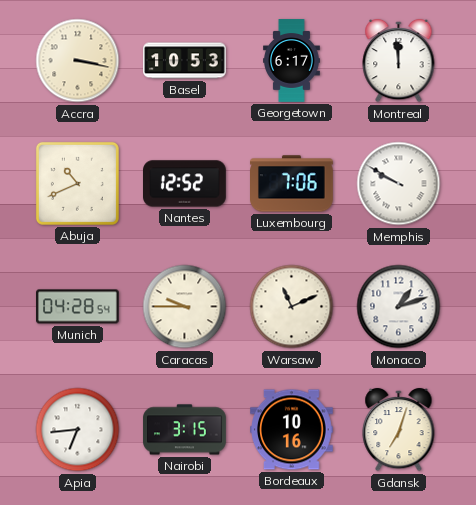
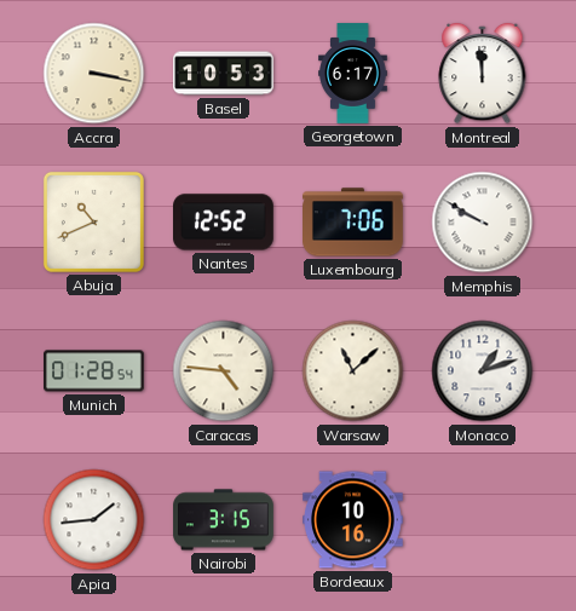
Munich: 04:28 -> 01:28
Caracas: 9:45 -> 4:46
Warsaw: 11:11 -> 11:08
Apia: 6:44 -> 1:44
Gdansk: 7:03 -> none
